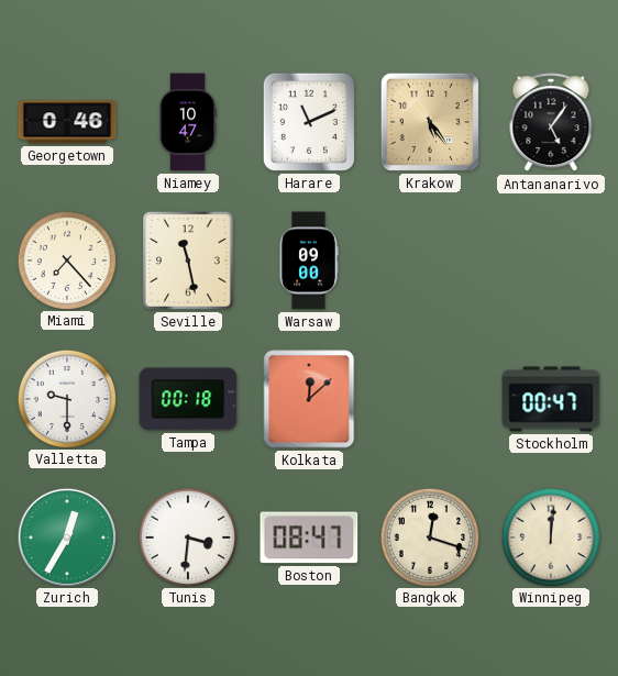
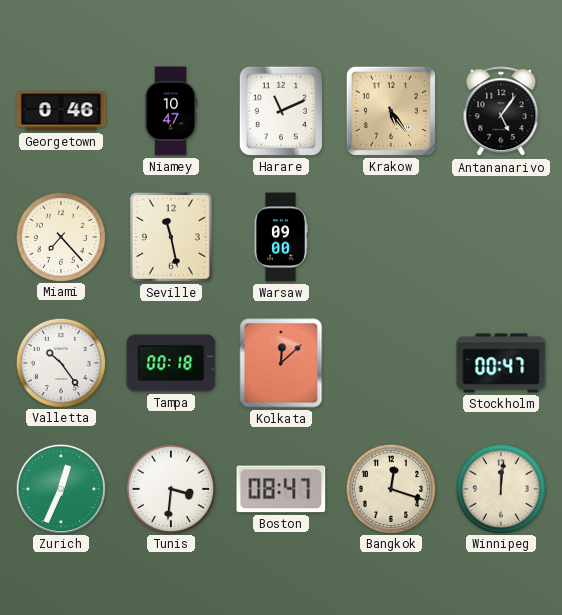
Valletta: 9:30 -> 10:24
Zurich: 12:35 -> 12:34
